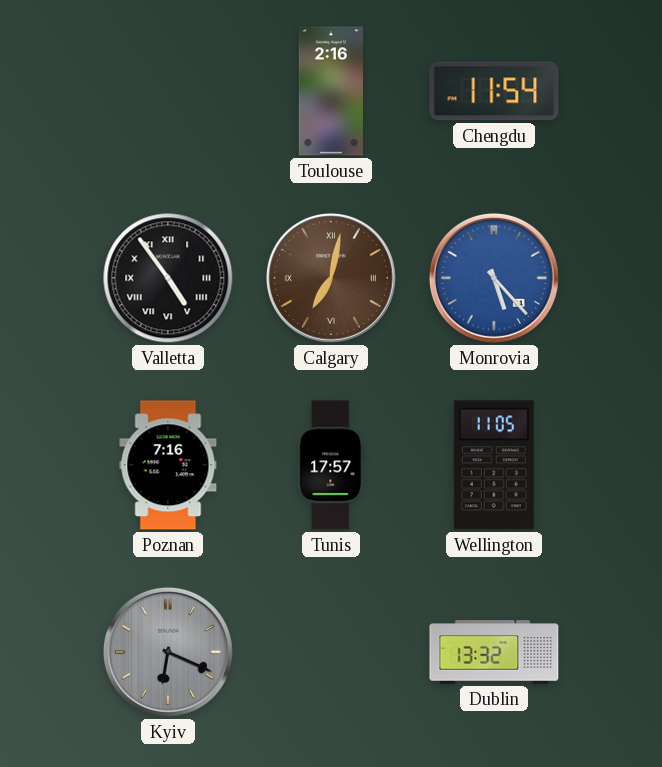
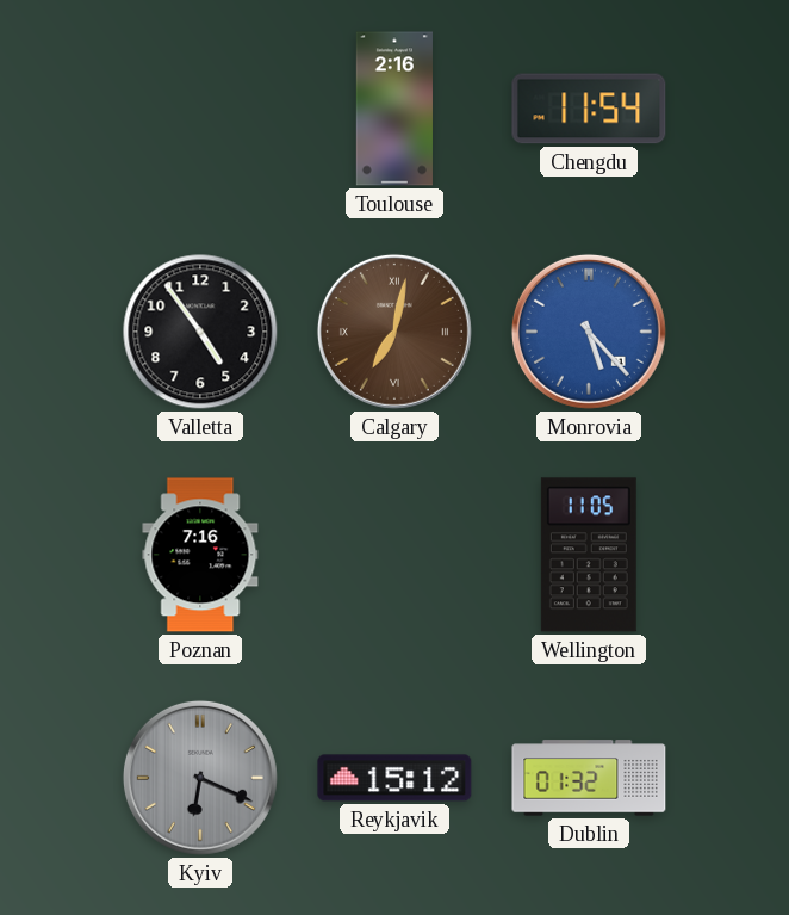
Valletta numerals: Roman -> Arabic
Tunis: 17:57 -> none
Reykjavik: none -> 15:12
Dublin: 13:32 -> 01:32
